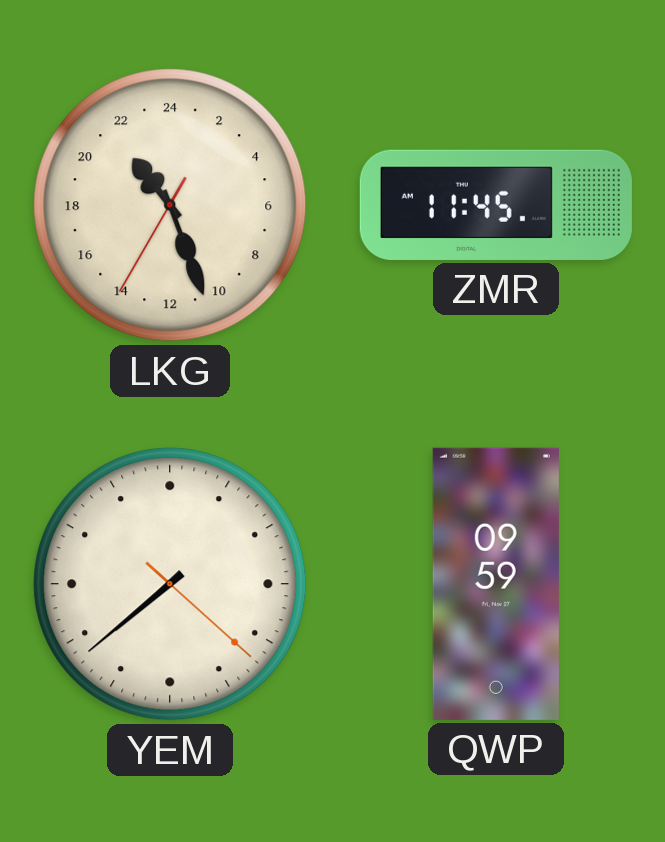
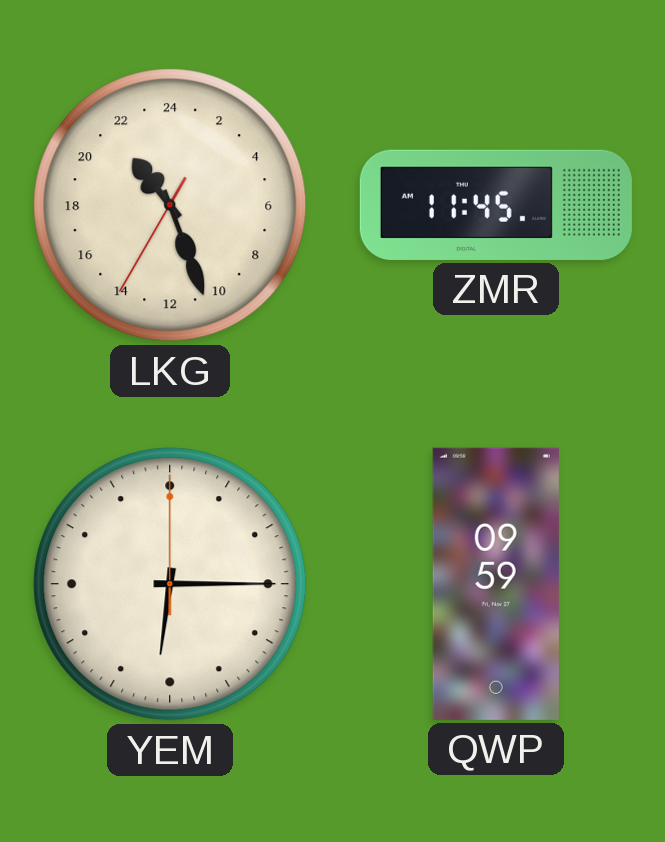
YEM: 7:38 -> 6:15
